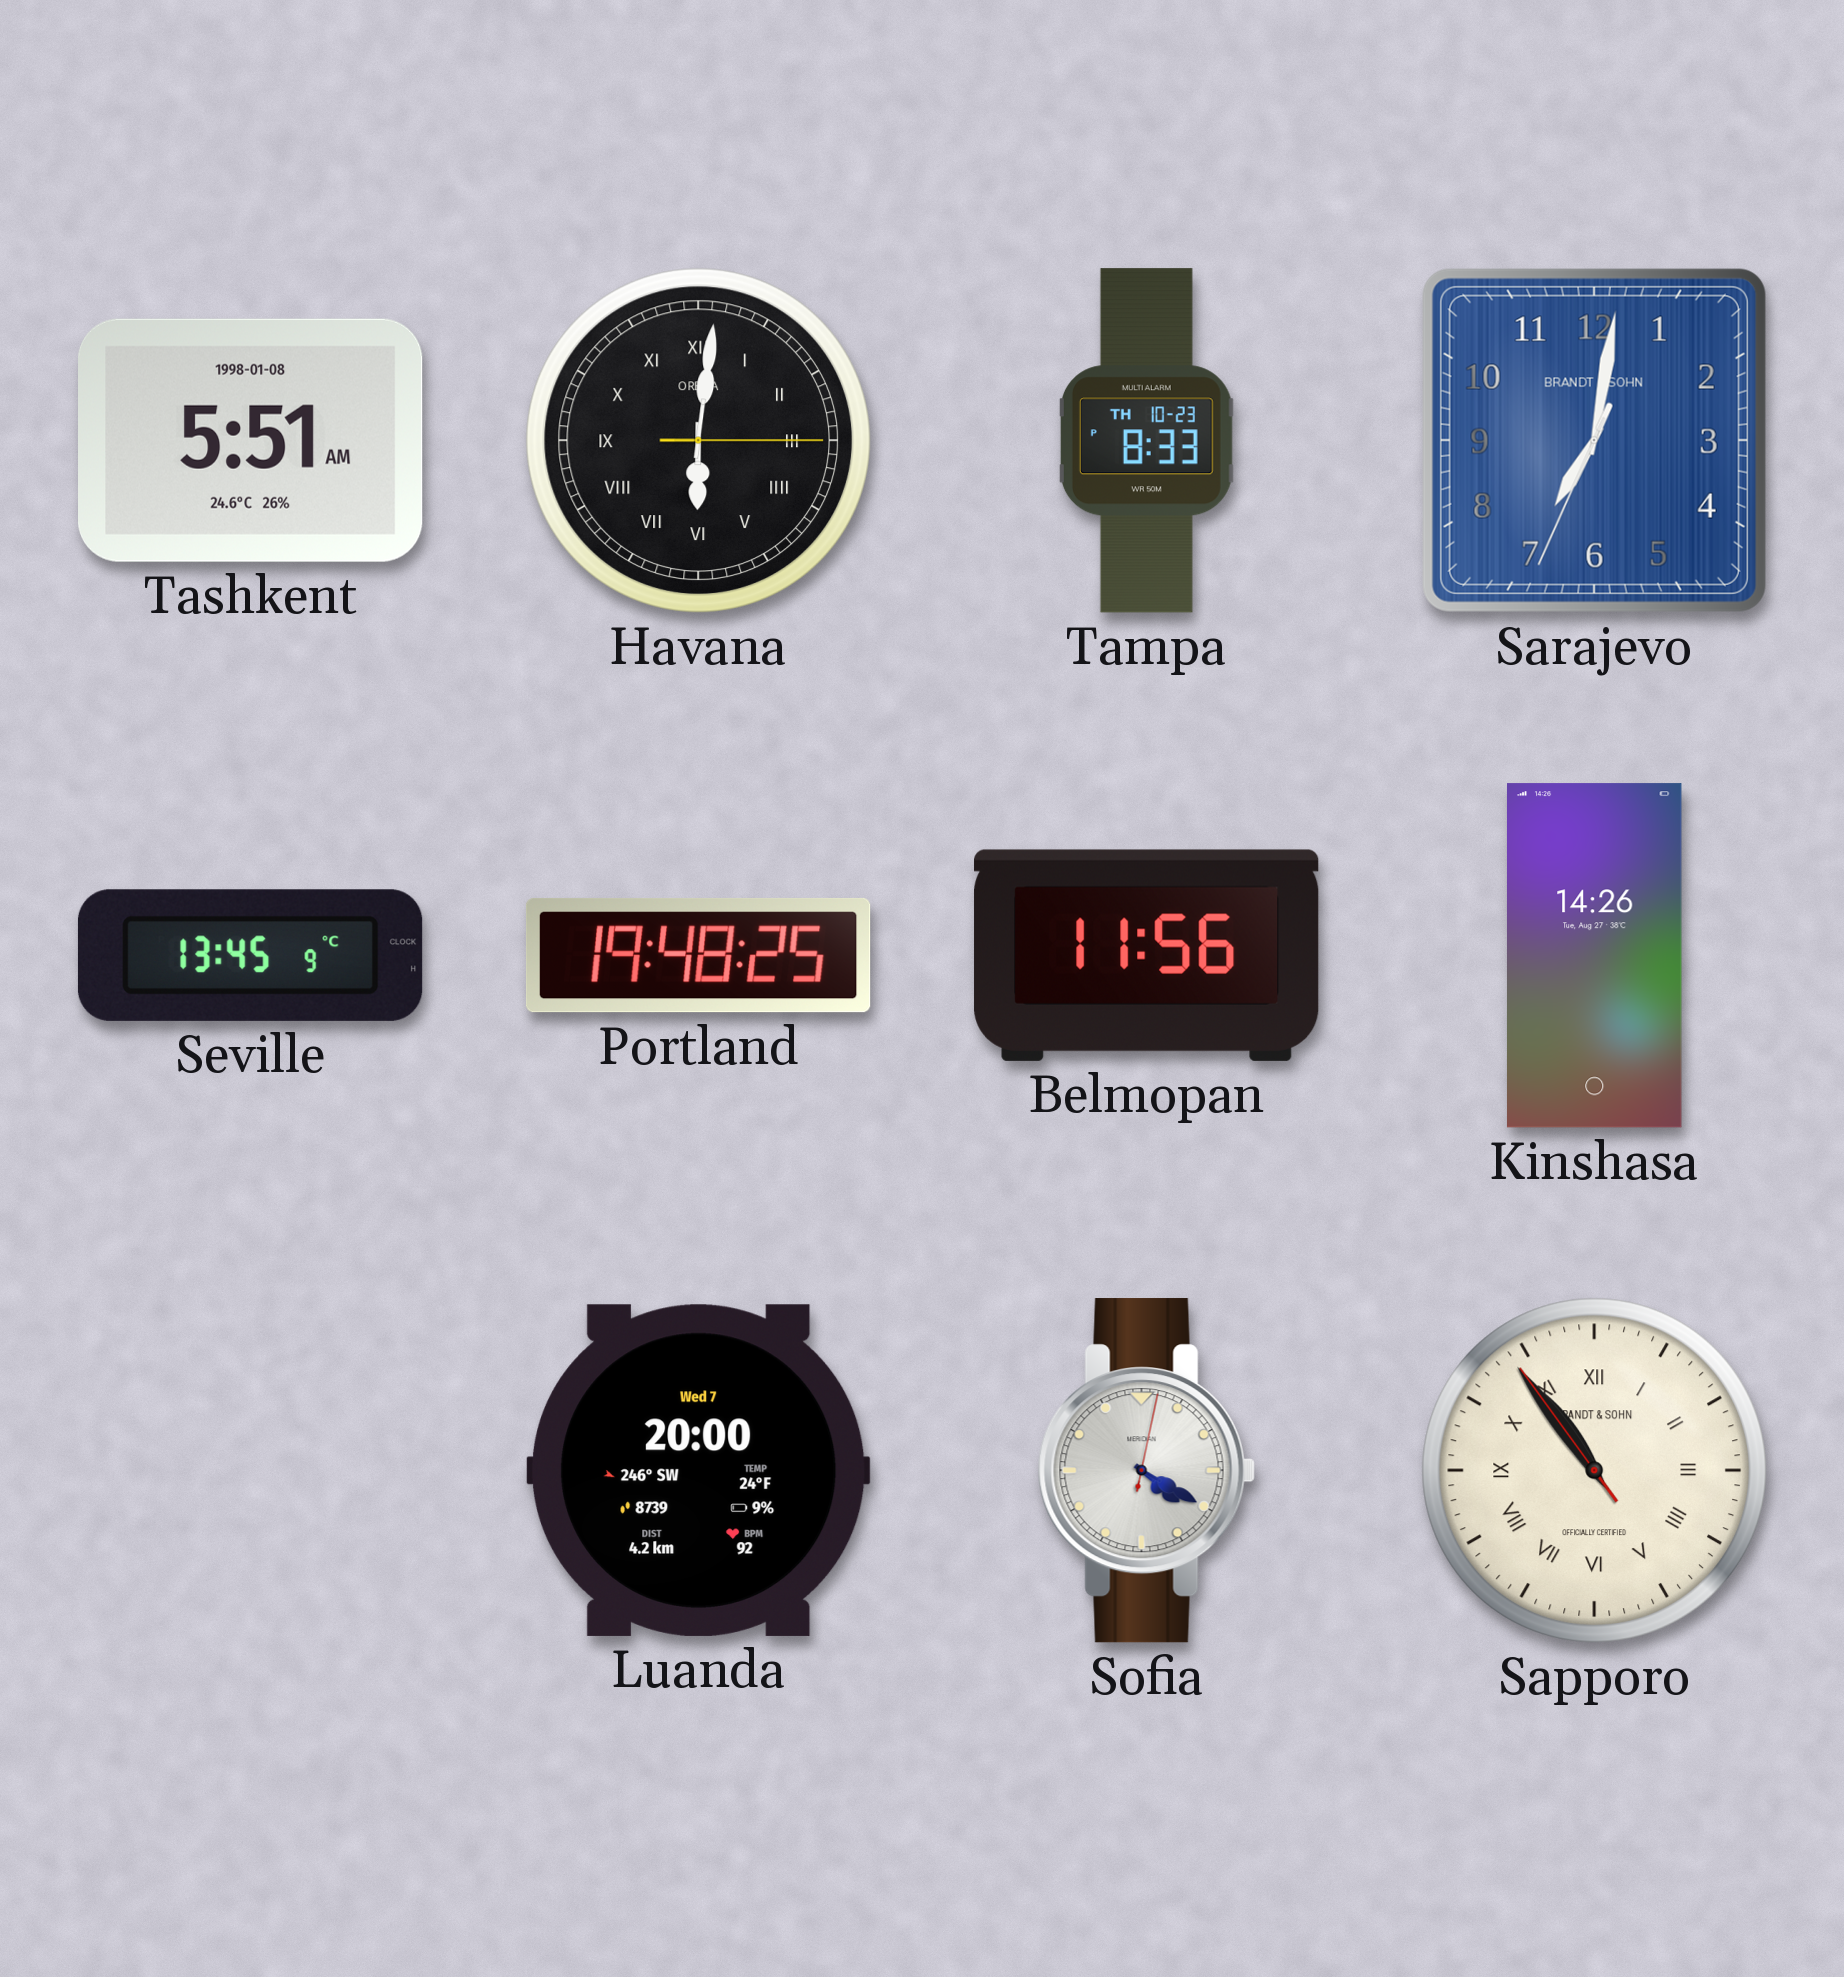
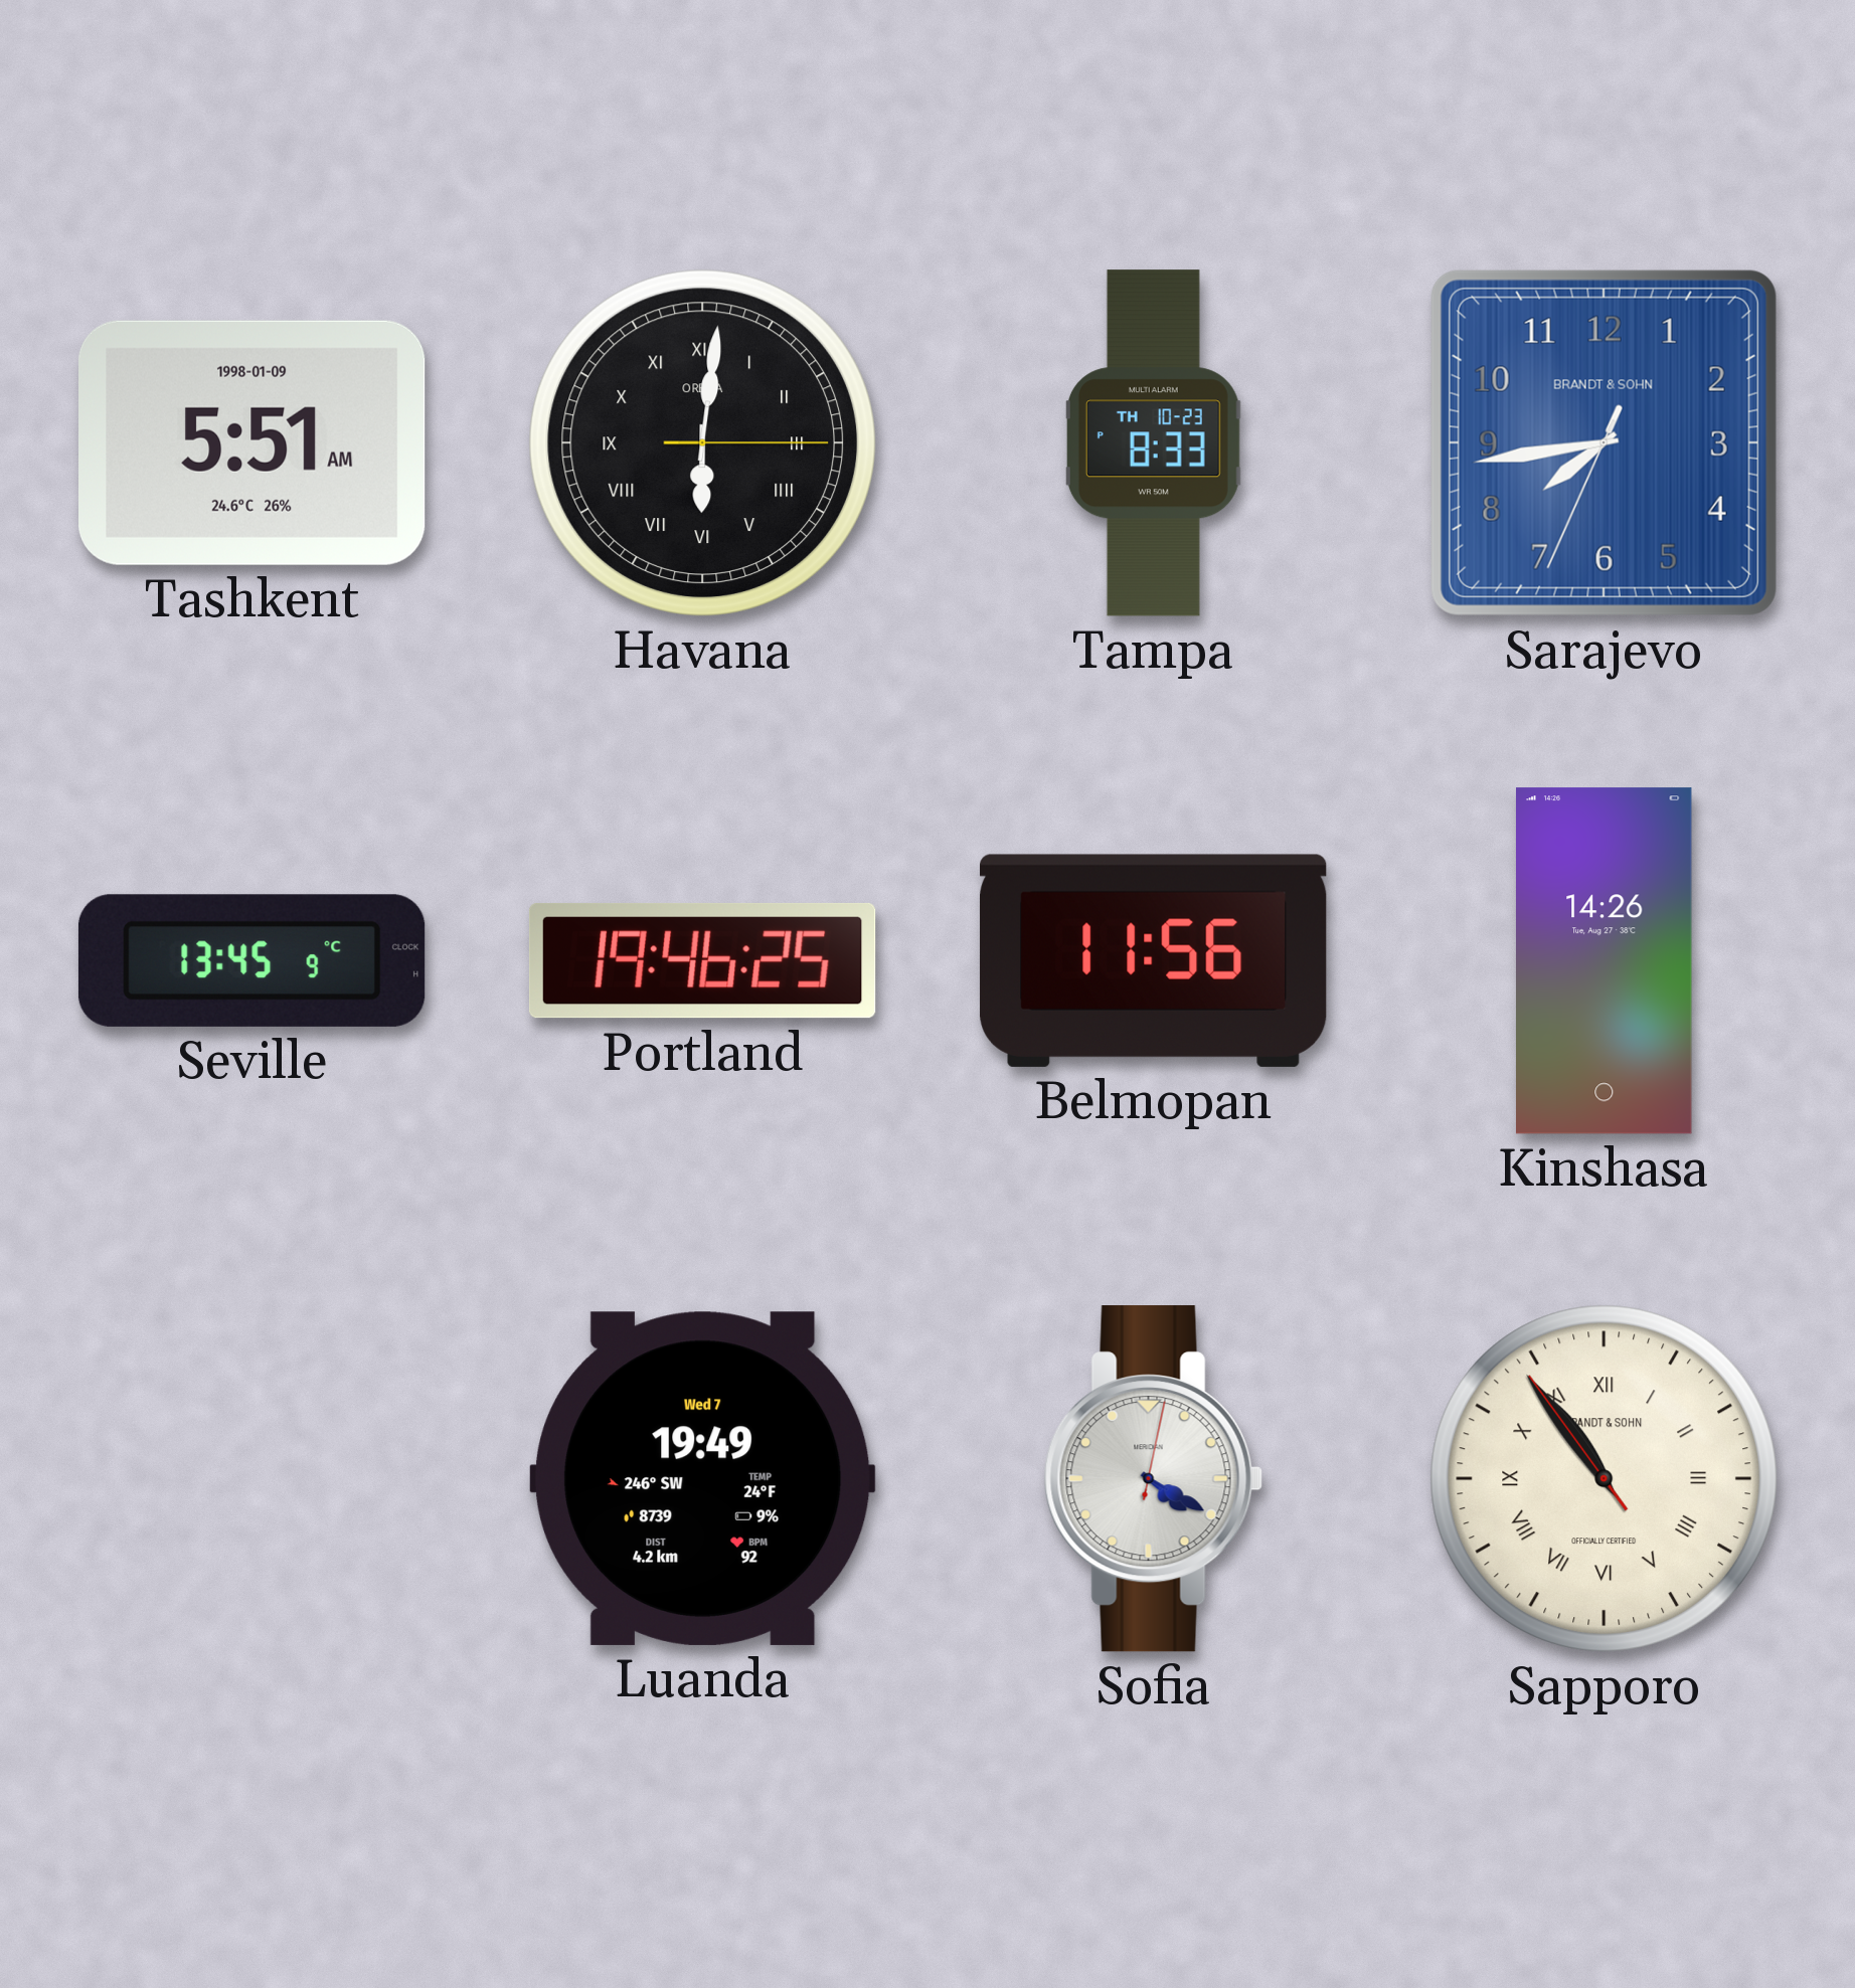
Tashkent date: 1998-01-08 -> 1998-01-09
Sarajevo: 7:01 -> 7:43
Portland: 19:48 -> 19:46
Luanda: 20:00 -> 19:49
